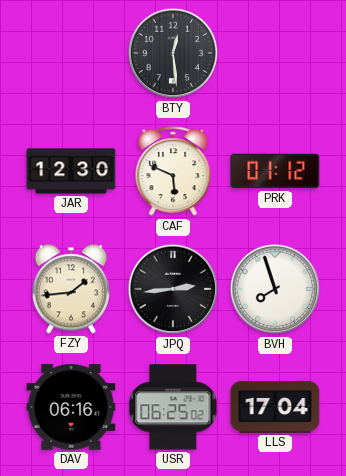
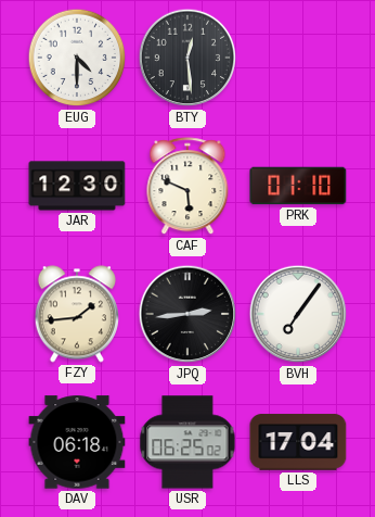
EUG: none -> 4:30
PRK: 01:12 -> 01:10
BVH: 7:57 -> 7:06
DAV: 06:16 -> 06:18
